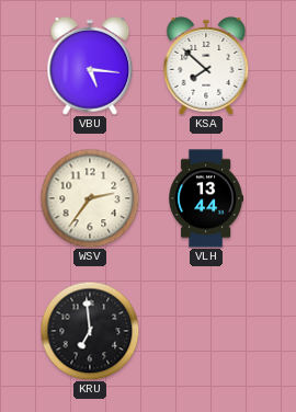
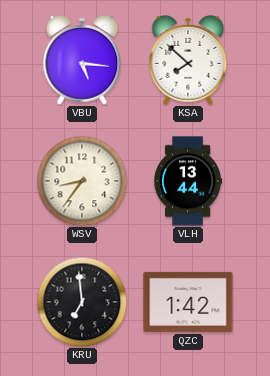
WSV: 2:36 -> 8:36
QZC: none -> 1:42
